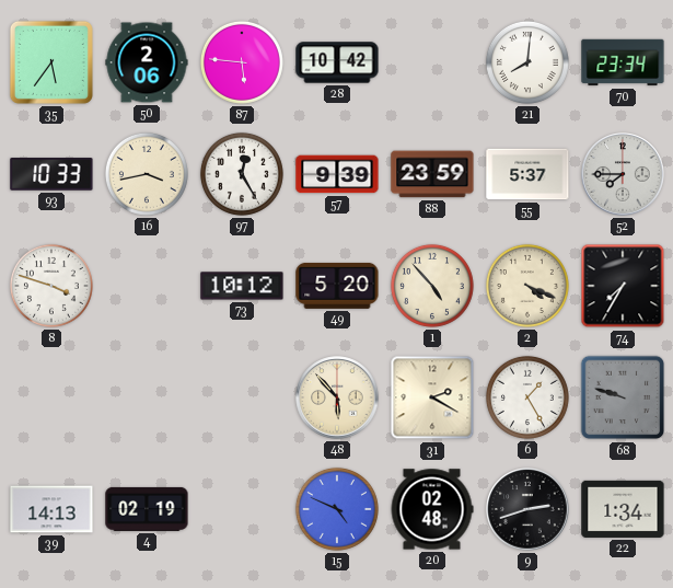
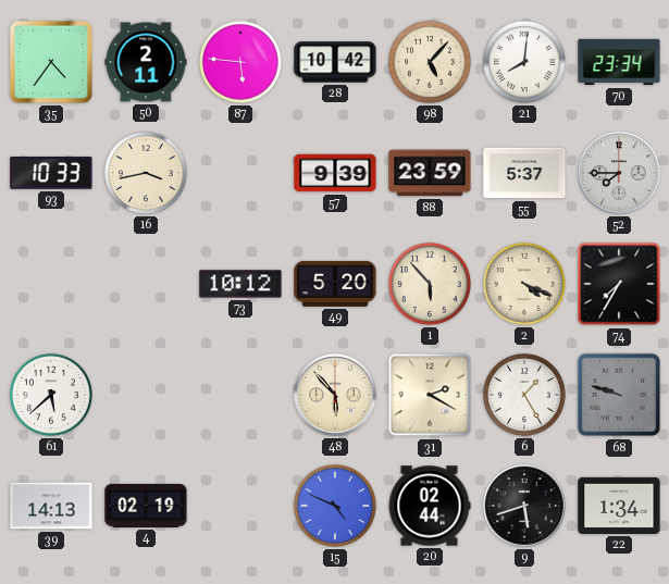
35: 5:36 -> 4:36
50: 2:06 -> 2:11
98: none -> 5:07
97: 12:25 -> none
8: 3:48 -> none
1: 4:53 -> 5:53
61: none -> 5:38
20: 02:48 -> 02:44
9: 2:42 -> 5:42
